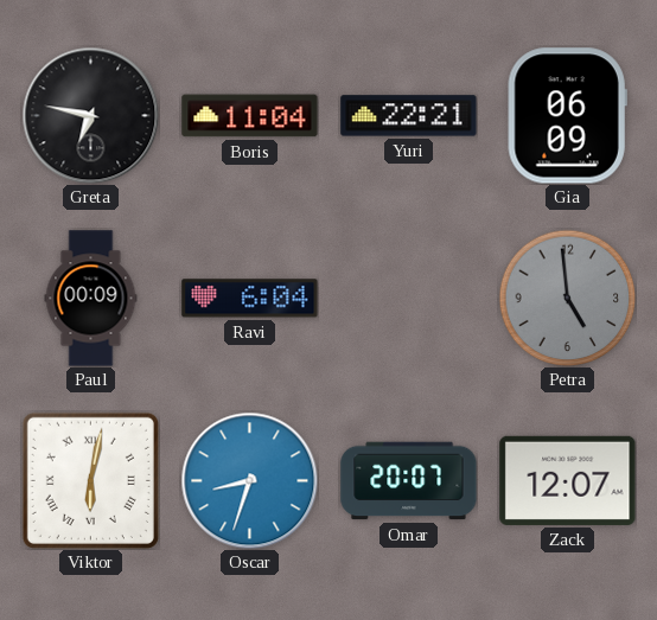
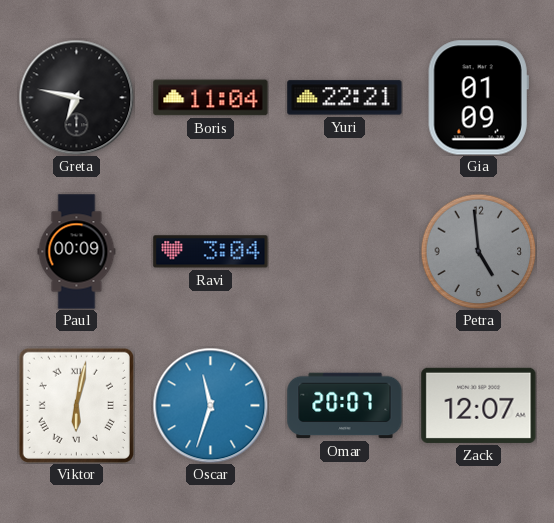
Gia: 06:09 -> 01:09
Ravi: 6:04 -> 3:04
Oscar: 8:33 -> 11:33
